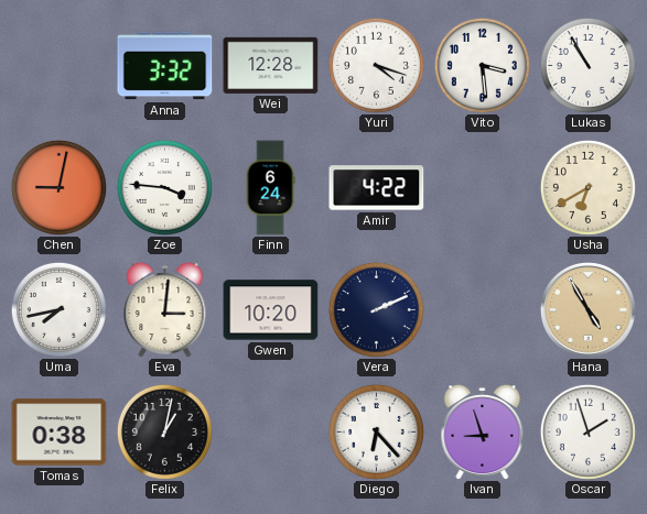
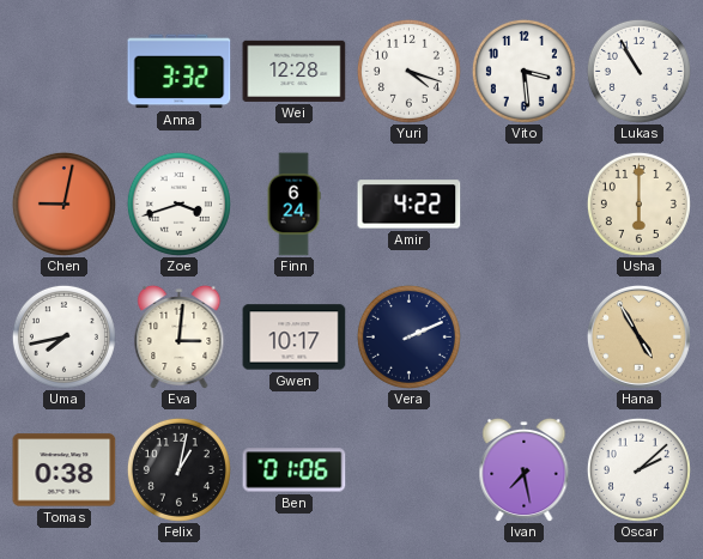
Zoe: 3:46 -> 3:42
Usha: 6:40 -> 6:00
Gwen: 10:20 -> 10:17
Ben: none -> 01:06
Diego: 6:23 -> none
Ivan: 8:57 -> 7:28
Oscar: 1:57 -> 2:08
